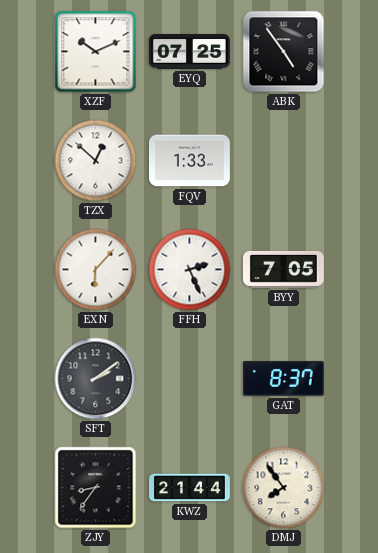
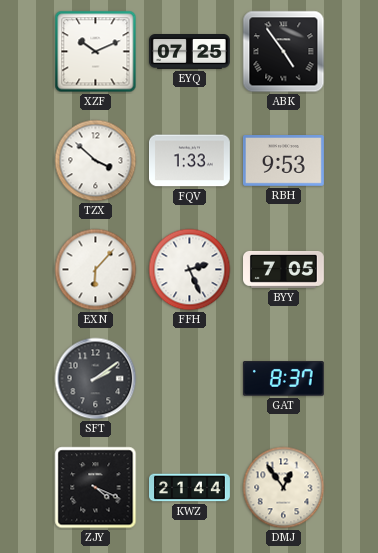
TZX: 12:52 -> 3:52
RBH: none -> 9:53
ZJY: 8:36 -> 4:19
DMJ: 7:54 -> 12:54
